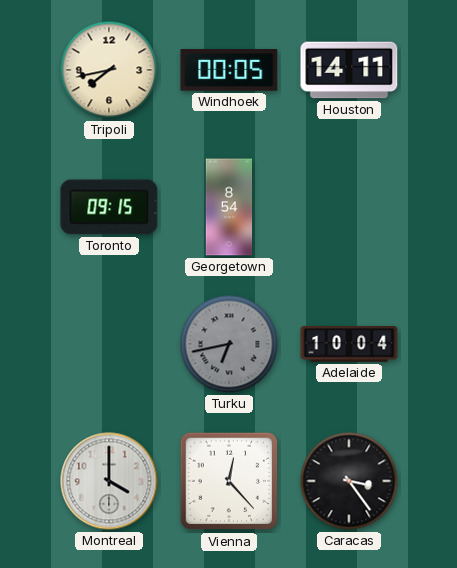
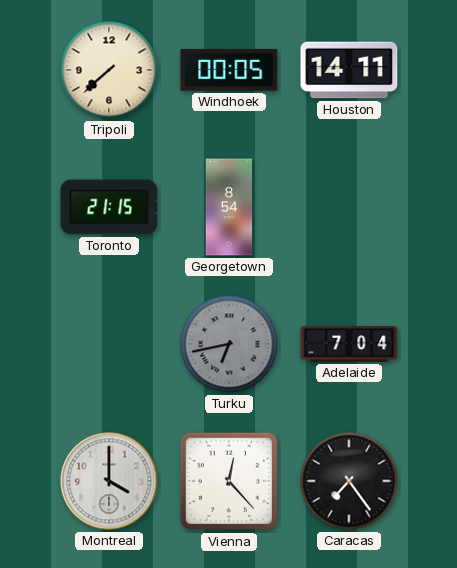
Tripoli: 7:43 -> 7:38
Toronto: 09:15 -> 21:15
Adelaide: 10:04 -> 7:04
Caracas: 3:24 -> 7:24
